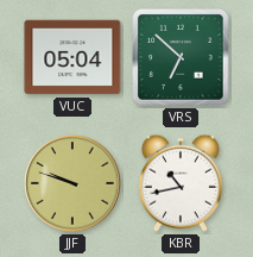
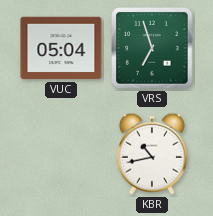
VRS: 6:52 -> 6:57
JJF: 9:48 -> none
